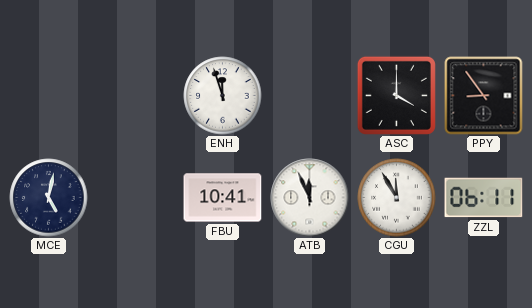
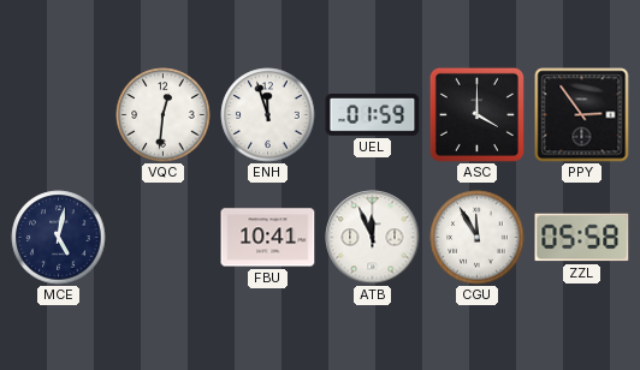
VQC: none -> 12:31
UEL: none -> 01:59
PPY: 8:54 -> 2:54
ZZL: 06:11 -> 05:58
